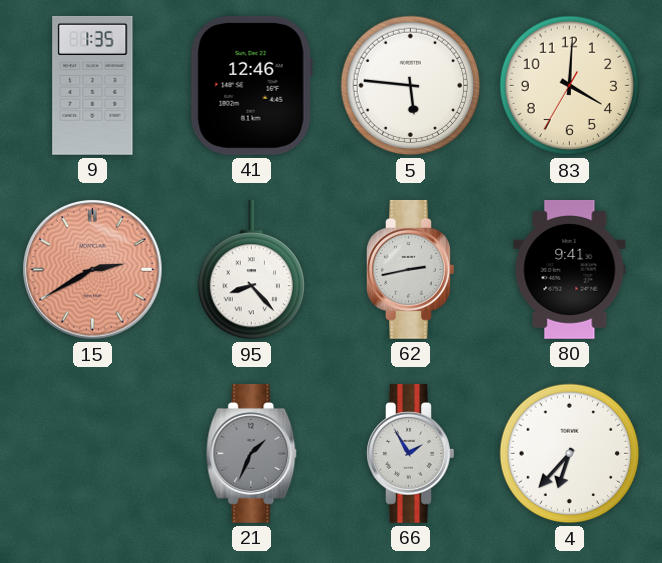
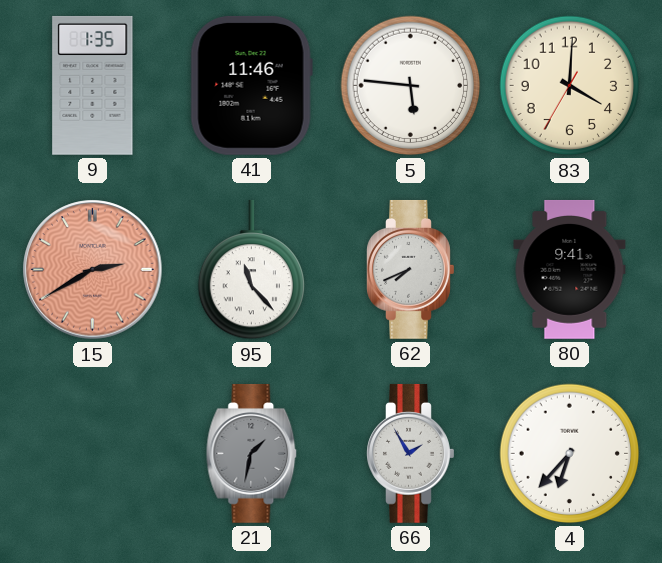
41: 12:46 -> 11:46
95: 8:23 -> 11:23
62: 2:43 -> 7:41
21: 1:34 -> 1:32
